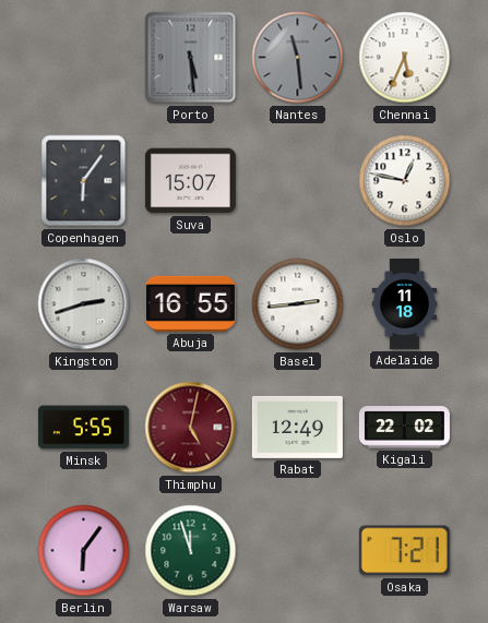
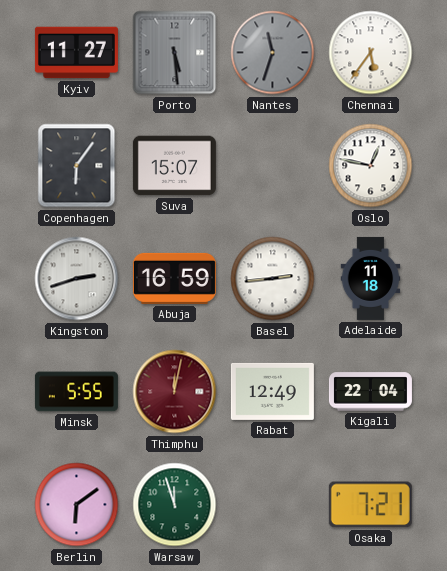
Kyiv: none -> 11:27
Nantes: 11:29 -> 11:33
Chennai: 5:34 -> 5:36
Abuja: 16:55 -> 16:59
Thimphu: 5:02 -> 12:02
Kigali: 22:02 -> 22:04
Berlin: 6:06 -> 6:09
